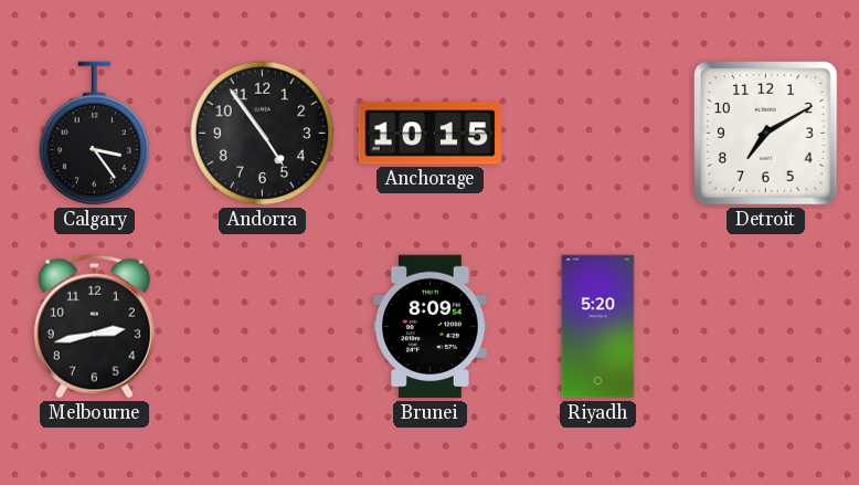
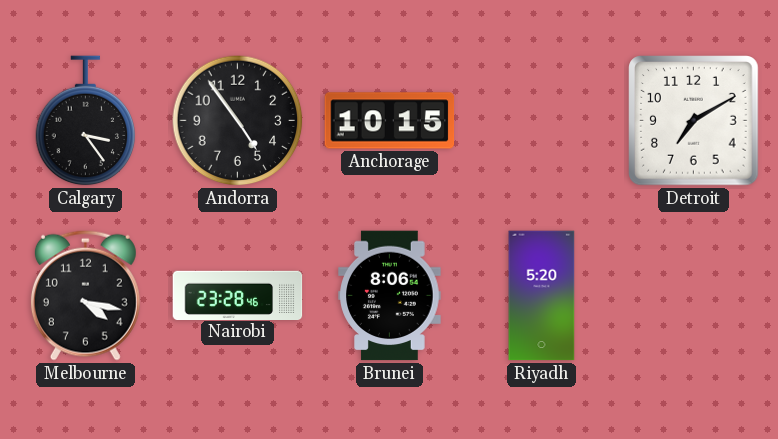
Melbourne: 2:43 -> 4:17
Nairobi: none -> 23:28
Brunei: 8:09 -> 8:06
